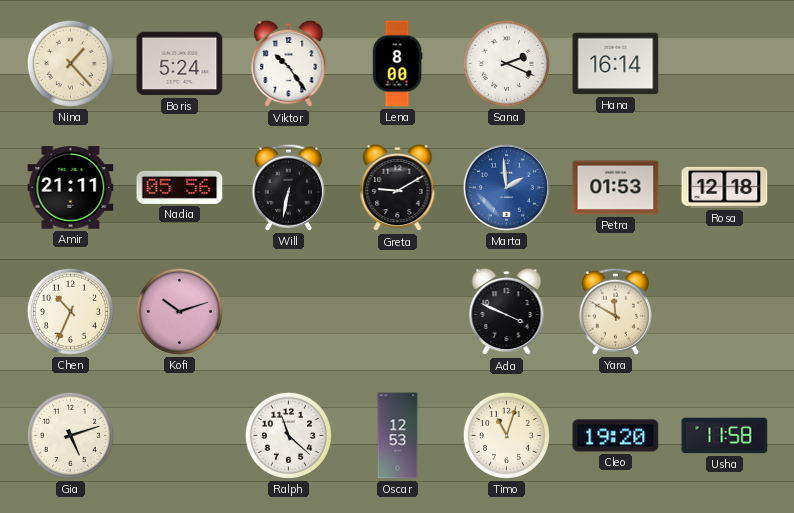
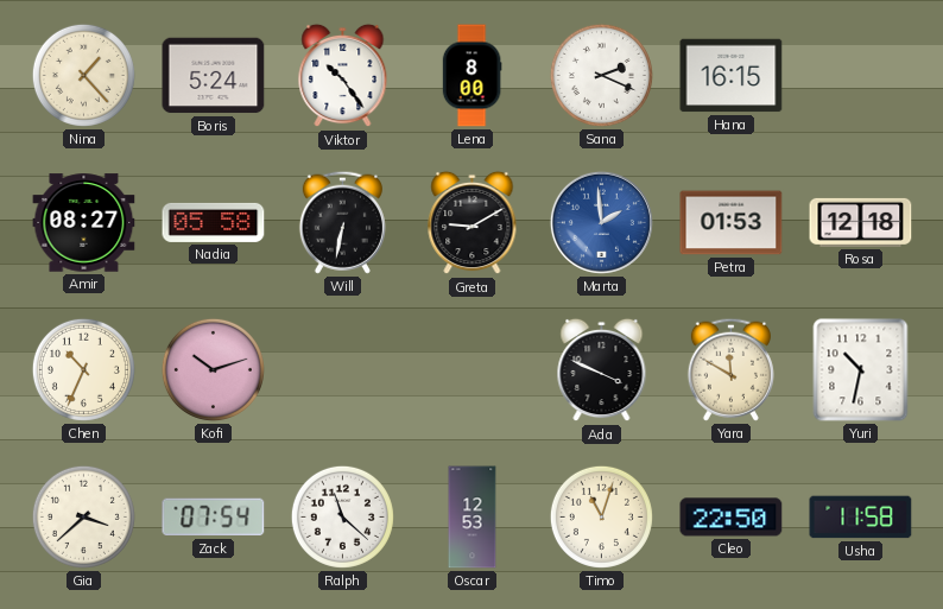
Hana: 16:14 -> 16:15
Amir: 21:11 -> 08:27
Nadia: 05:56 -> 05:58
Yuri: none -> 10:32
Gia: 5:12 -> 3:38
Zack: none -> 07:54
Cleo: 19:20 -> 22:50
